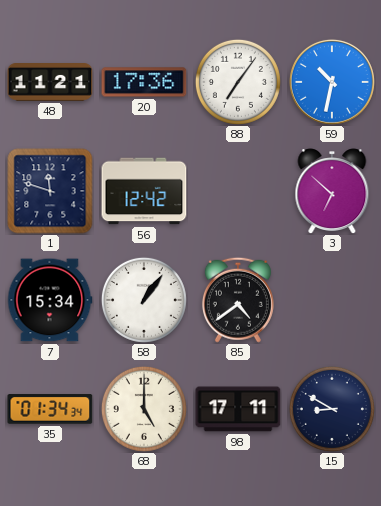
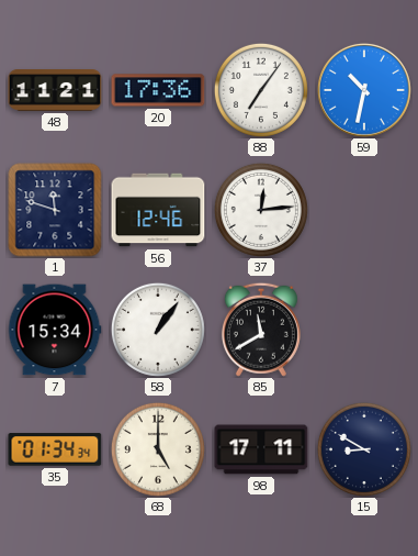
56: 12:42 -> 12:46
37: none -> 12:14
3: 6:52 -> none
85: 4:39 -> 11:40
